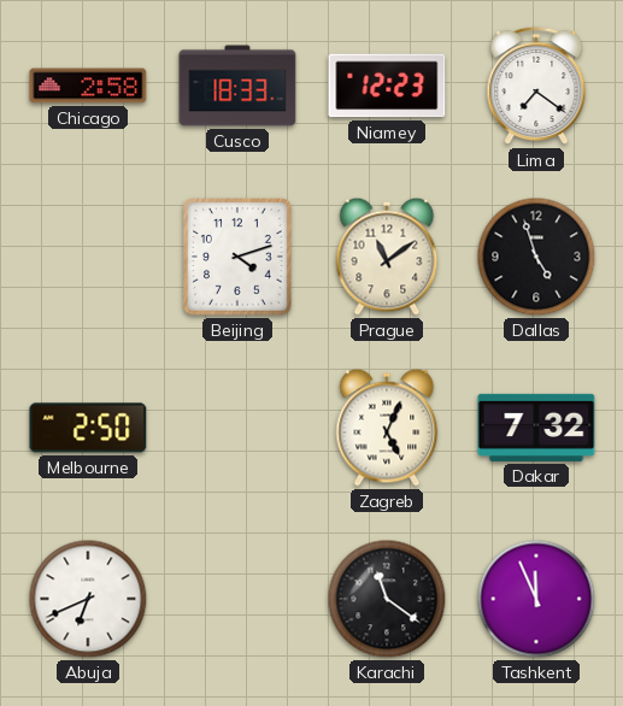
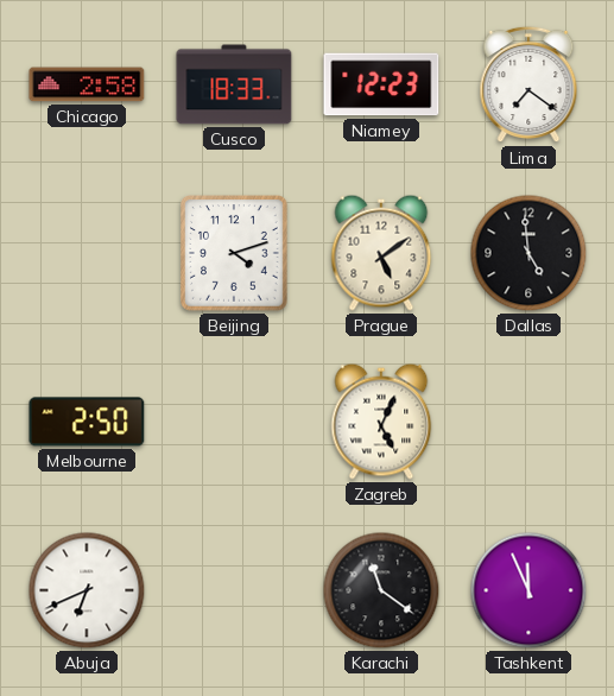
Prague: 11:09 -> 5:09
Dallas: 4:57 -> 4:59
Dakar: 7:32 -> none
